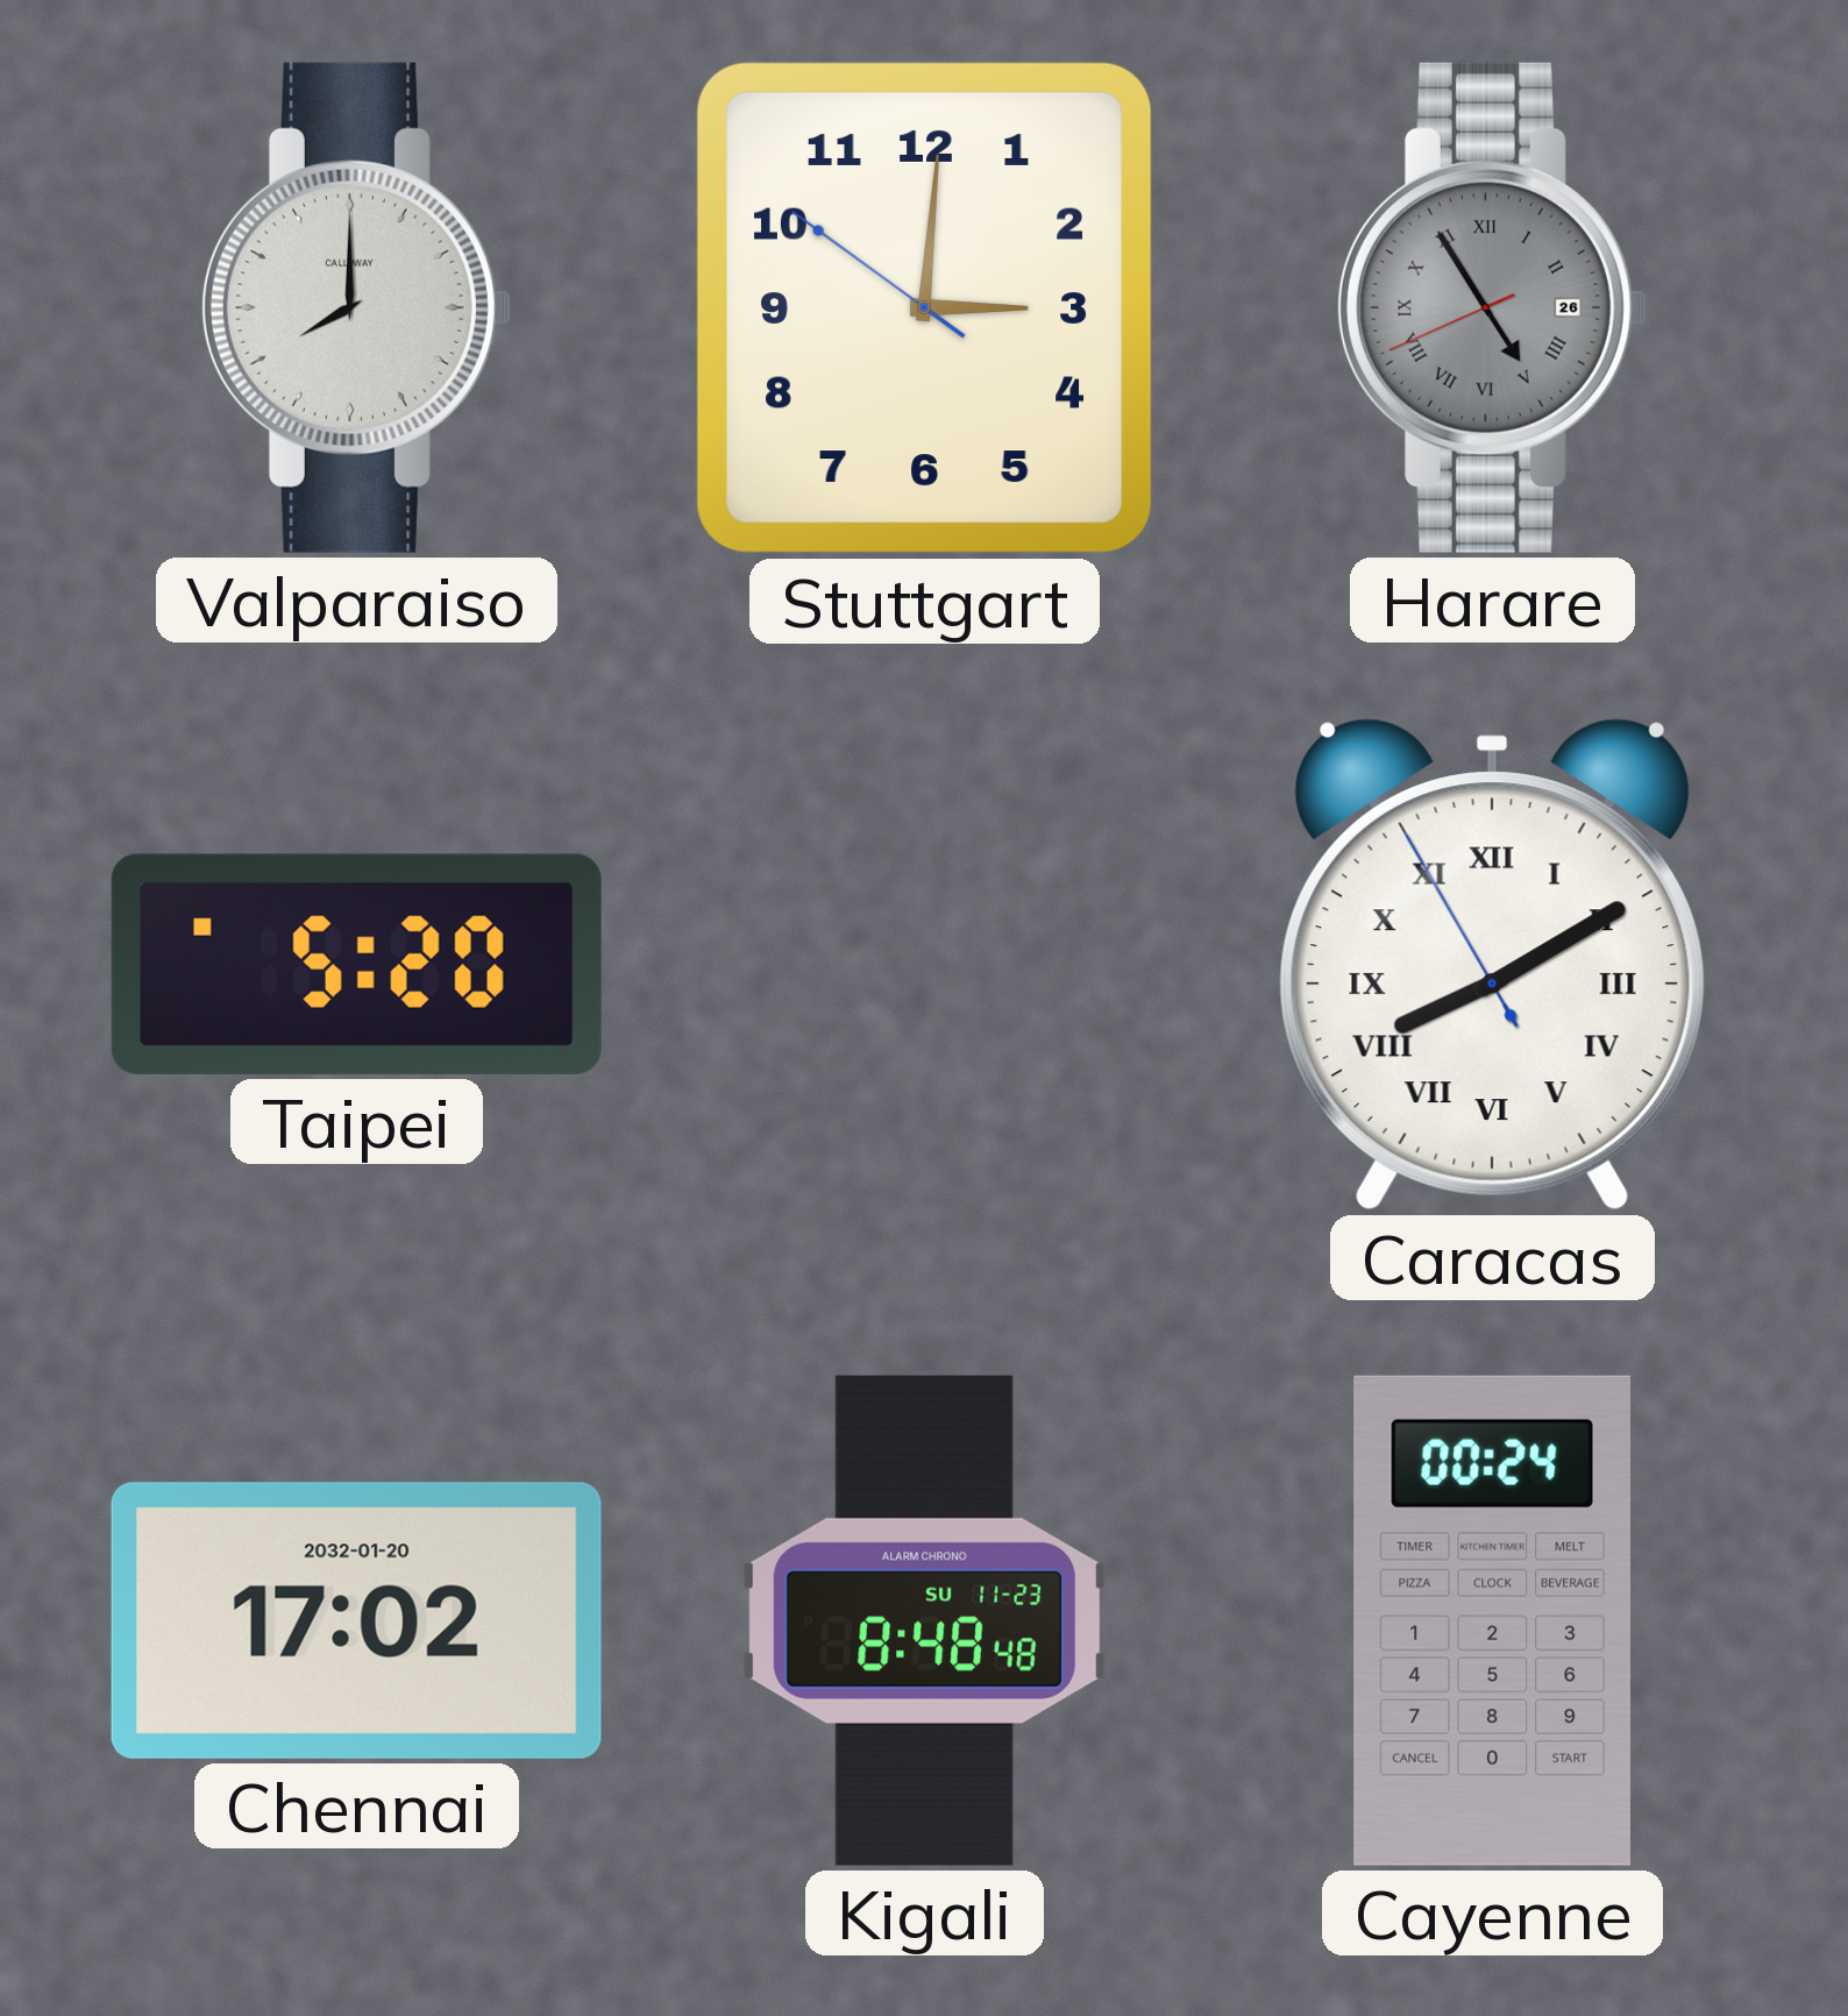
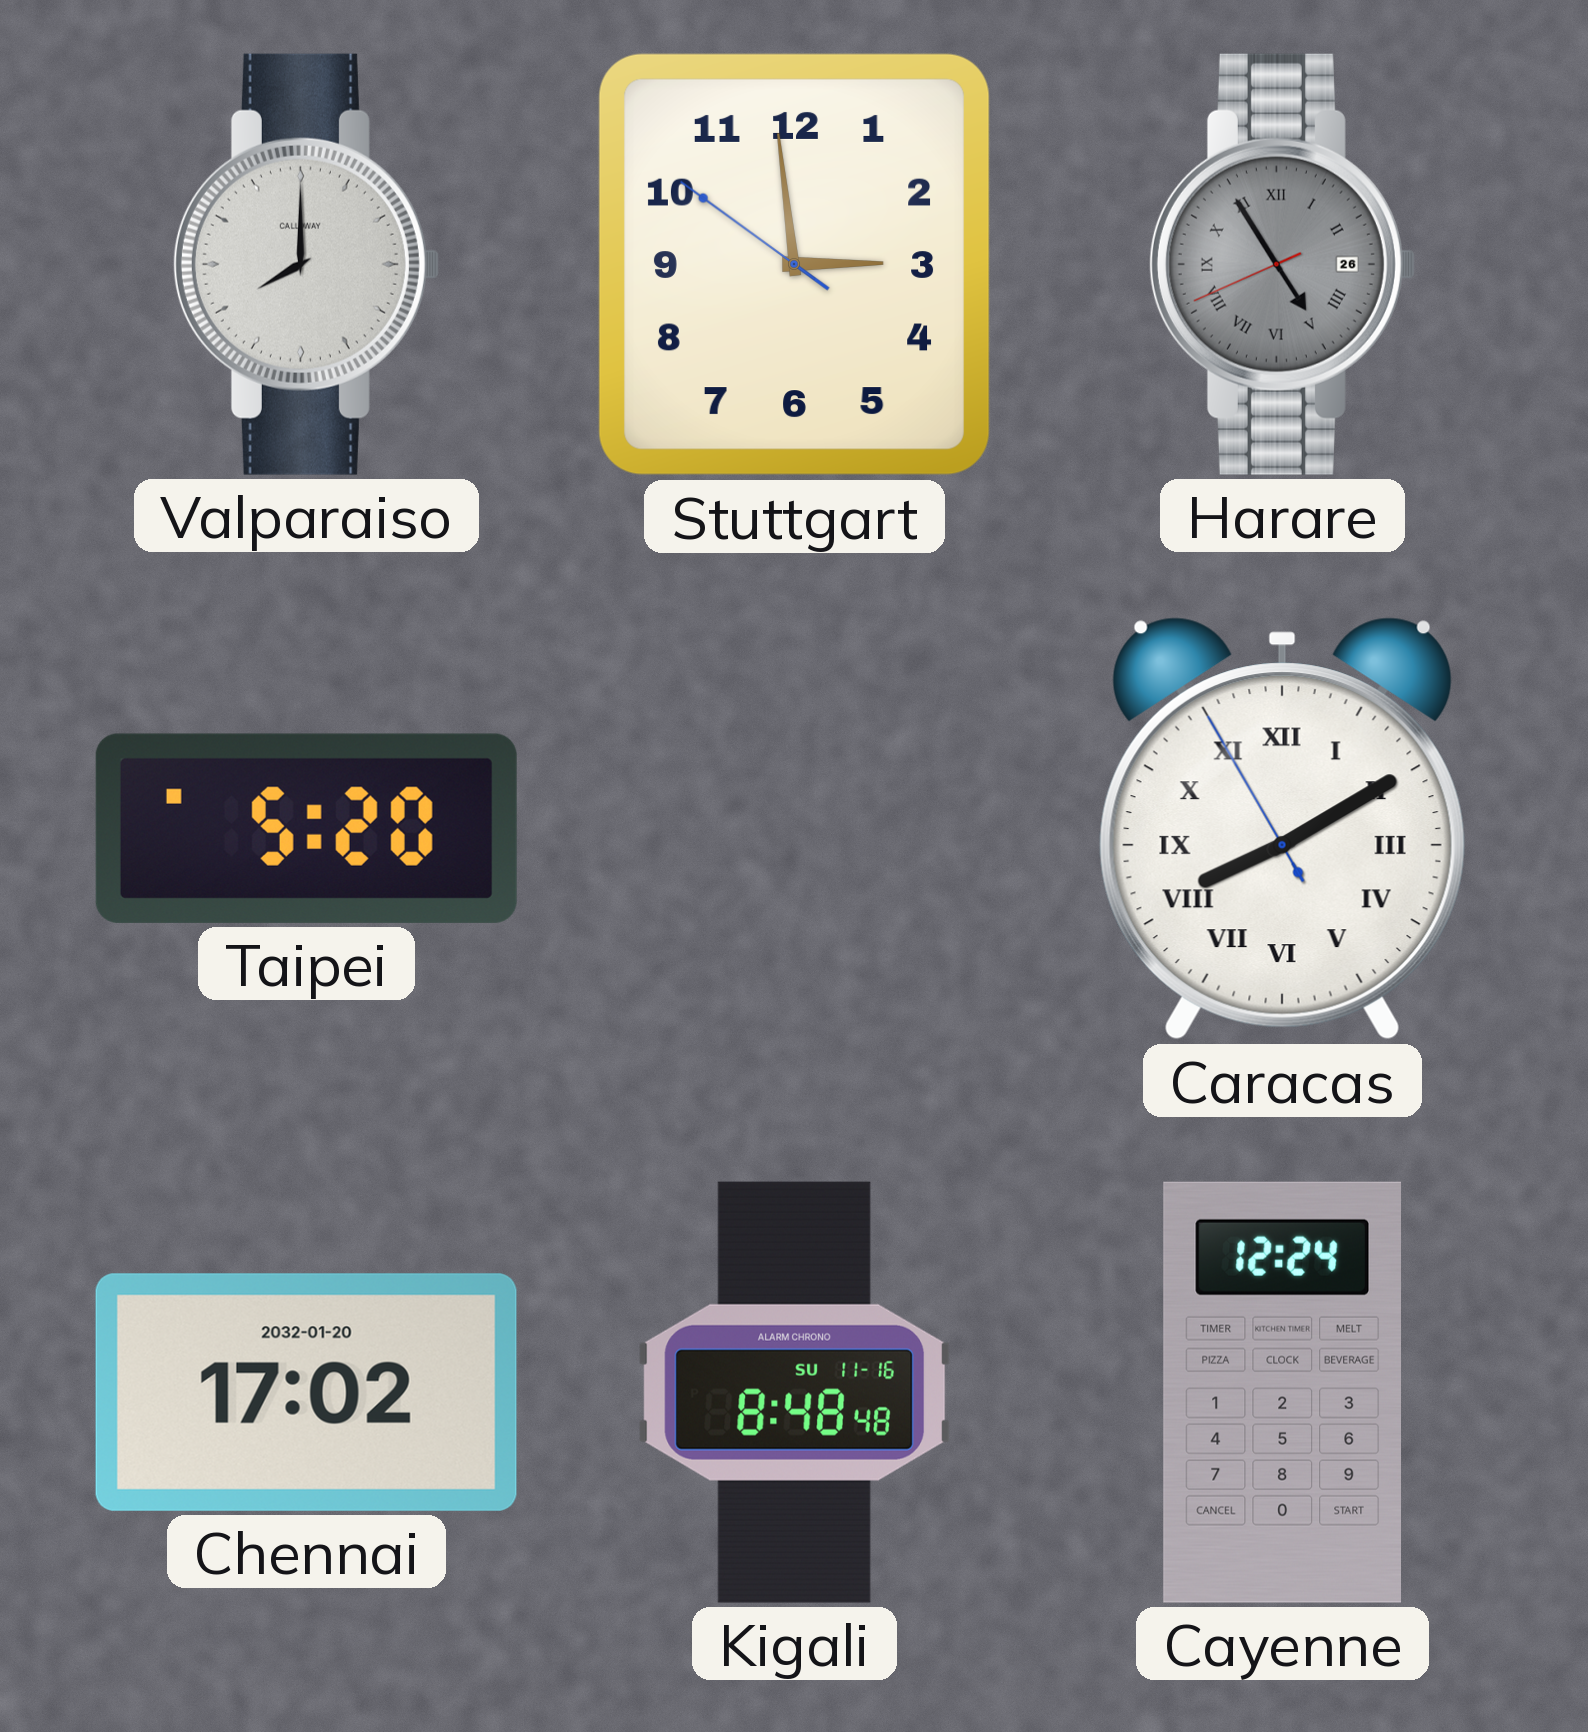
Stuttgart: 3:00 -> 2:58
Kigali date: SU 11-23 -> SU 11-16
Cayenne: 00:24 -> 12:24
